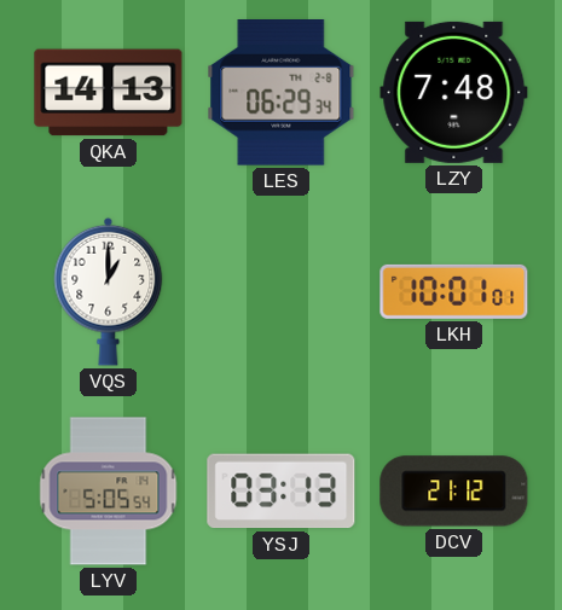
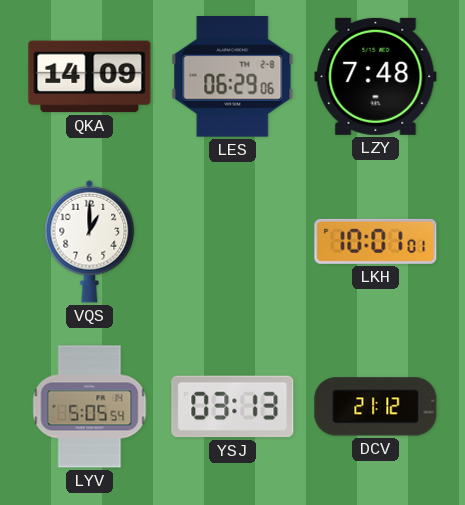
QKA: 14:13 -> 14:09
LES: 06:29:34 -> 06:29:06
